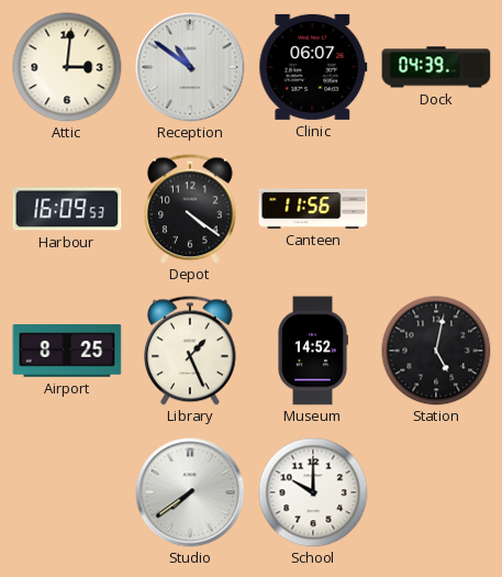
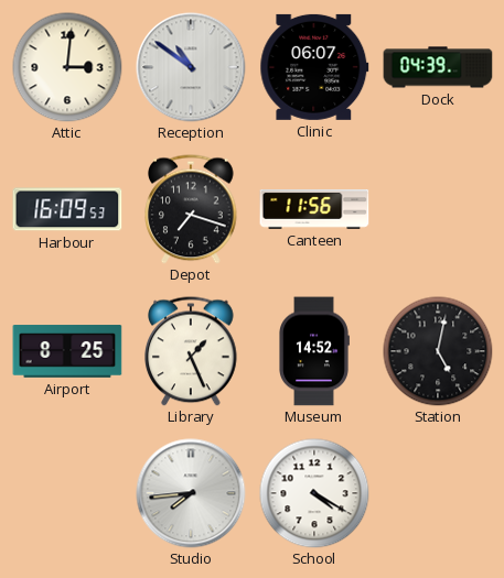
Depot: 4:21 -> 7:18
Studio: 7:39 -> 7:44
School: 10:00 -> 4:20
